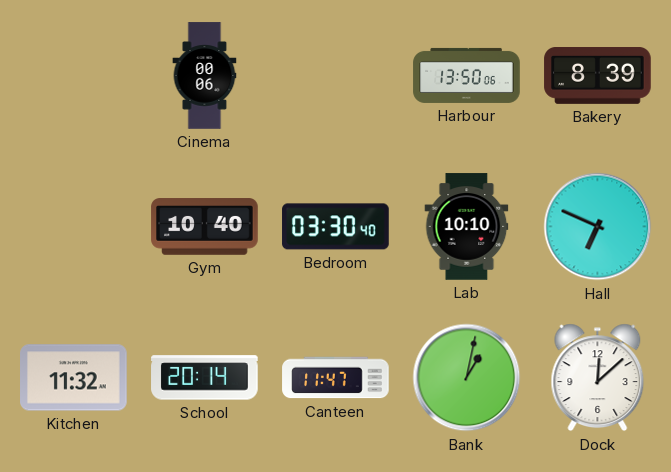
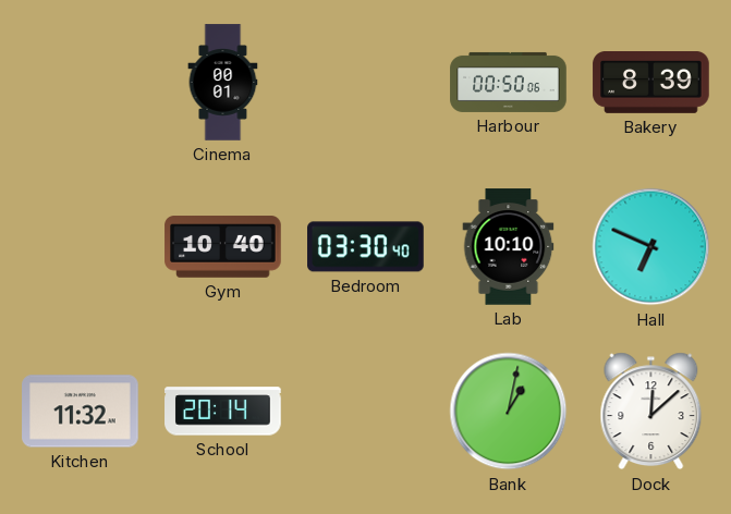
Cinema: 00:06 -> 00:01
Harbour: 13:50 -> 00:50
Canteen: 11:47 -> none
